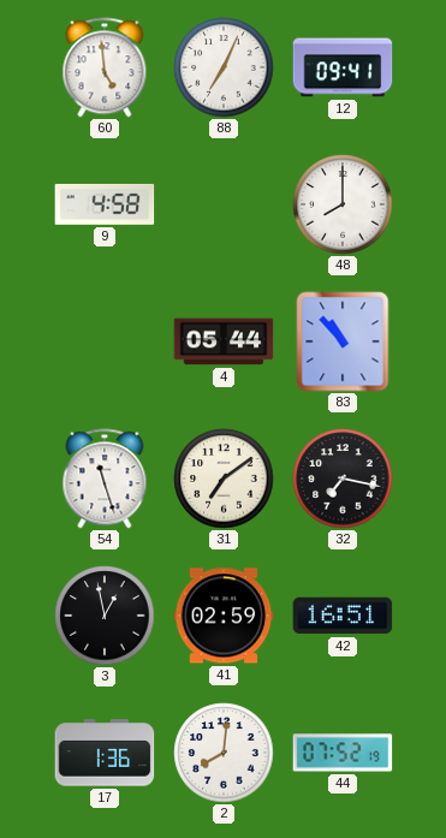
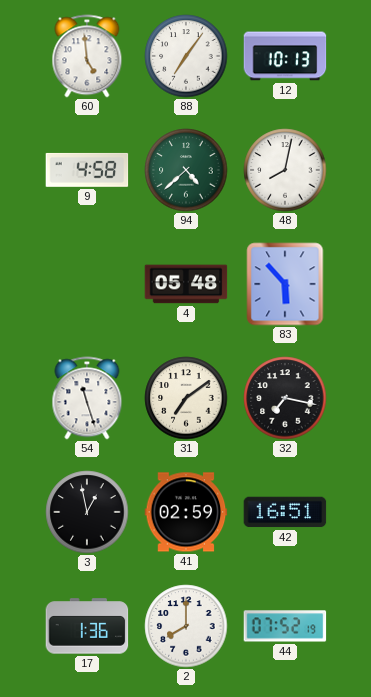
88: 7:04 -> 7:06
12: 09:41 -> 10:13
94: none -> 4:38
48: 8:00 -> 8:02
4: 05:44 -> 05:48
83: 10:53 -> 5:53
2: 8:01 -> 8:00
